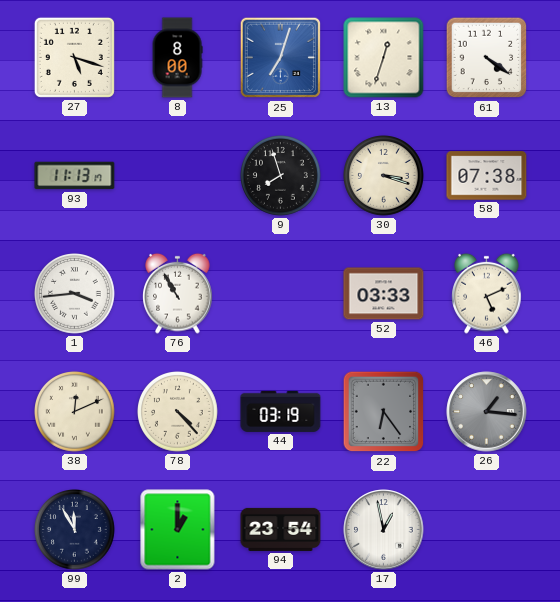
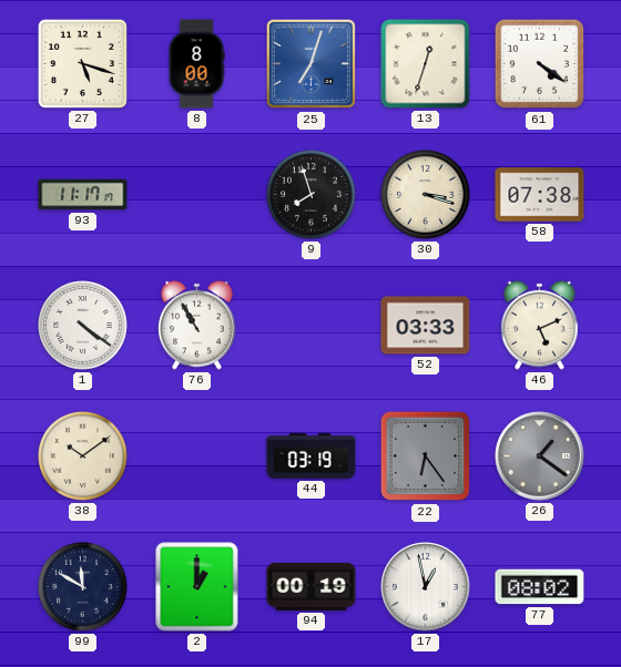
93: 11:13 -> 11:17
1: 3:44 -> 4:21
38: 12:11 -> 10:09
78: 4:23 -> none
26: 1:16 -> 1:21
99: 11:55 -> 11:50
94: 23:54 -> 00:19
77: none -> 08:02
